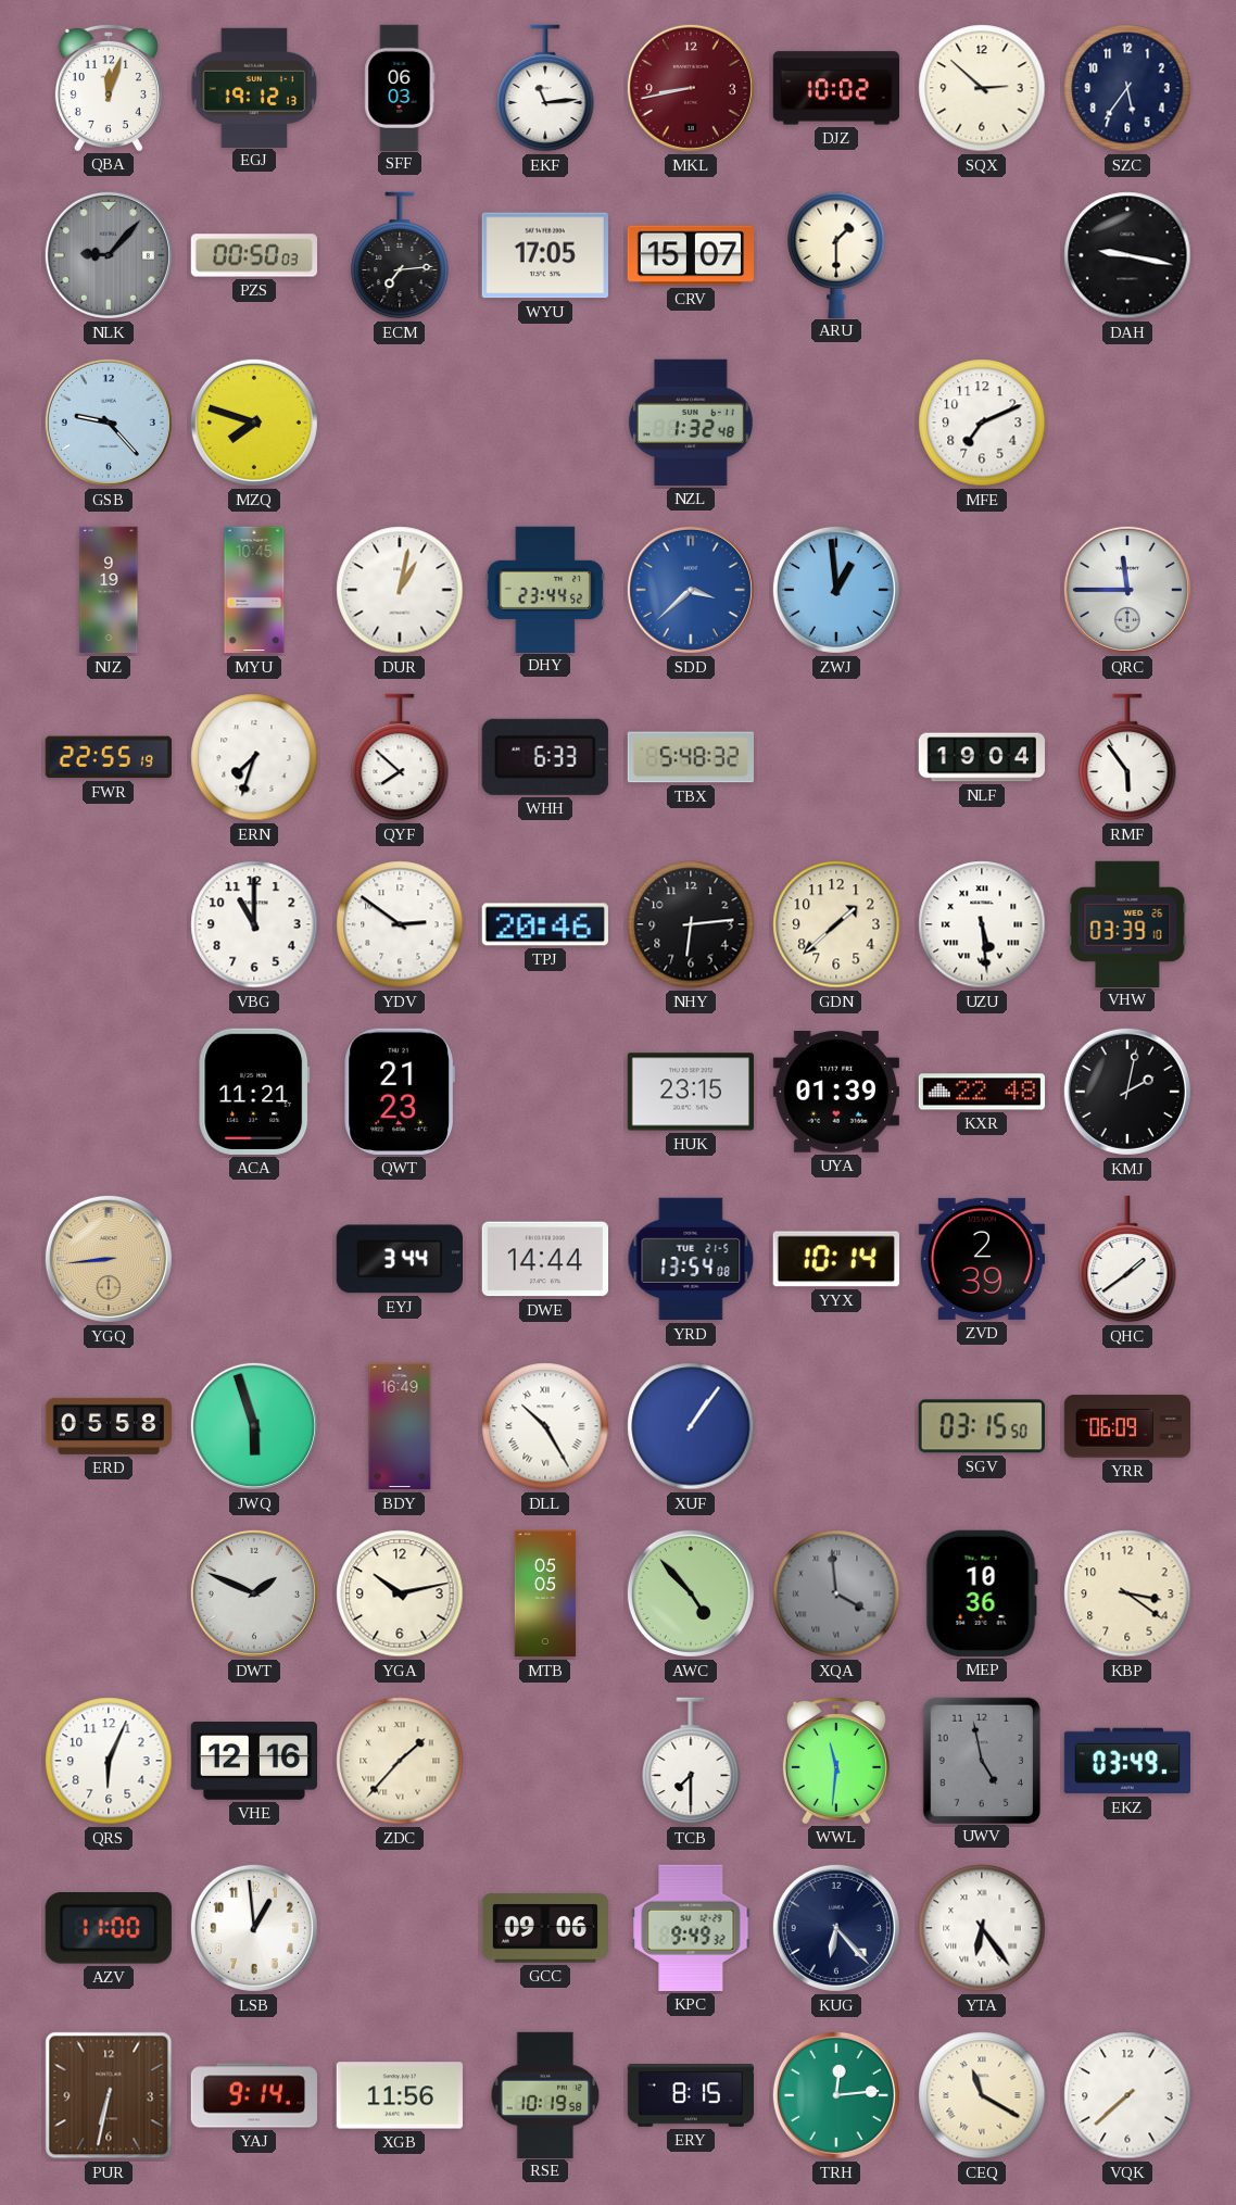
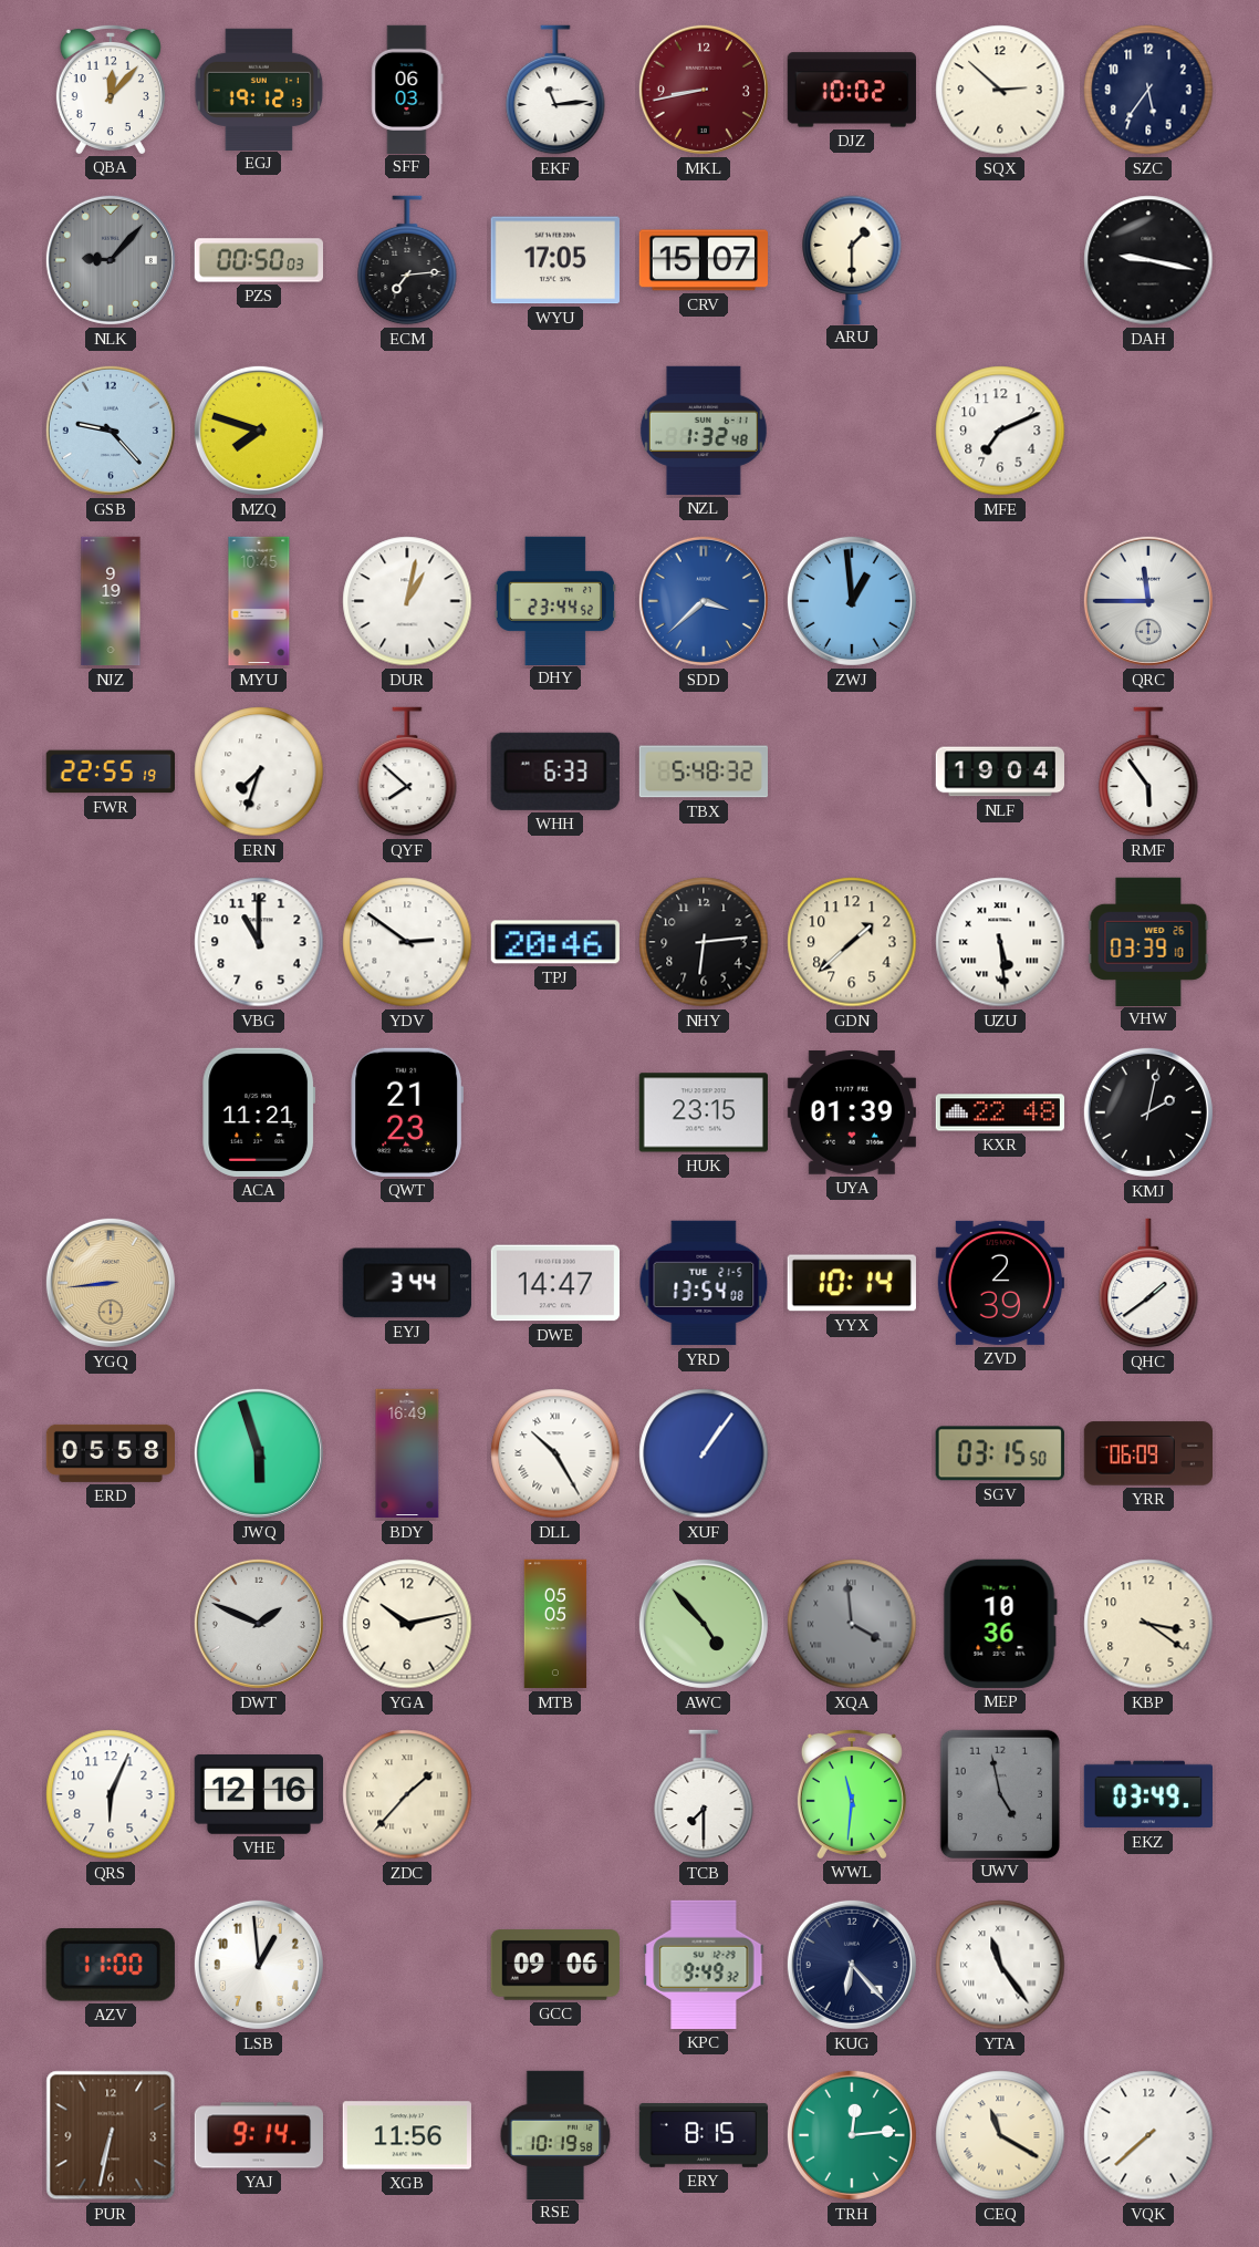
QBA: 12:03 -> 12:07
DWE: 14:44 -> 14:47
YTA: 6:24 -> 11:24
